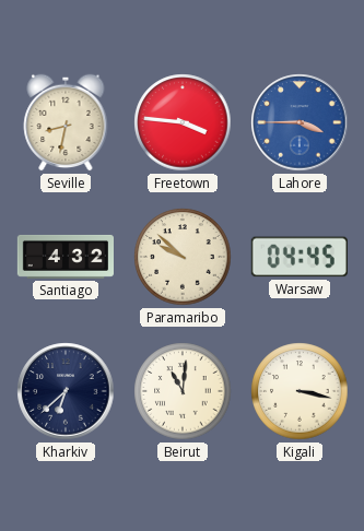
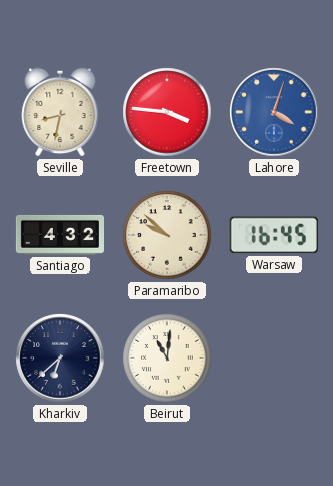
Lahore: 3:45 -> 4:03
Warsaw: 04:45 -> 16:45
Kigali: 3:17 -> none
